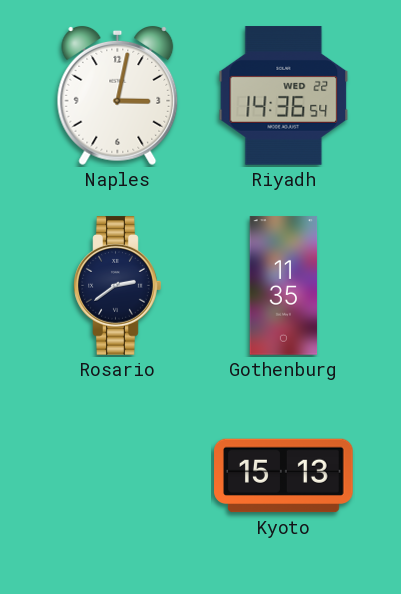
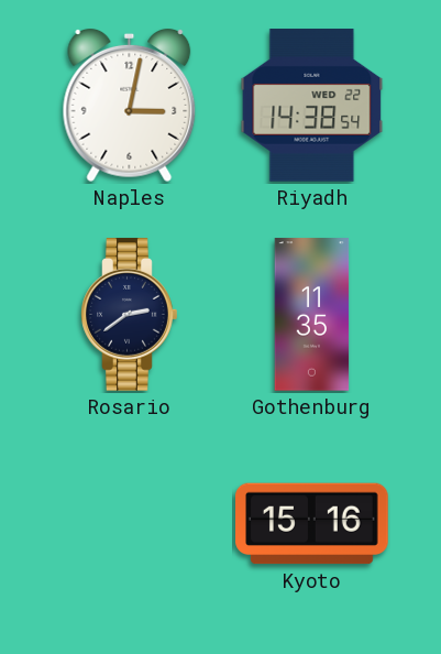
Riyadh: 14:36 -> 14:38
Kyoto: 15:13 -> 15:16
